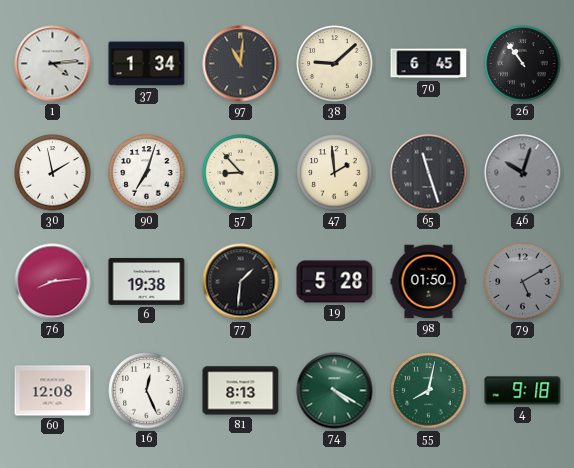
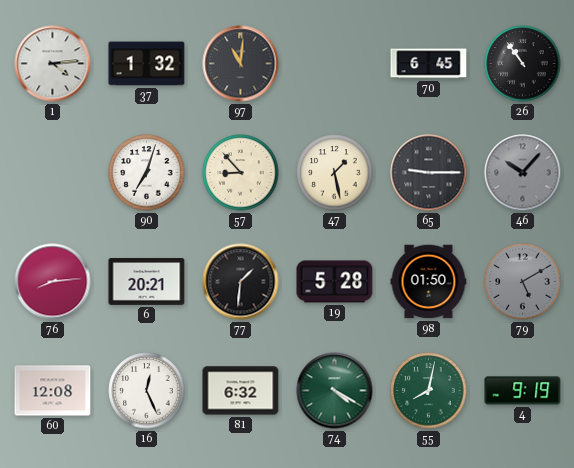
37: 1:34 -> 1:32
38: 9:08 -> none
30: 1:58 -> none
47: 1:59 -> 1:28
65: 11:27 -> 9:15
46: 10:03 -> 10:07
6: 19:38 -> 20:21
81: 8:13 -> 6:32
4: 9:18 -> 9:19
